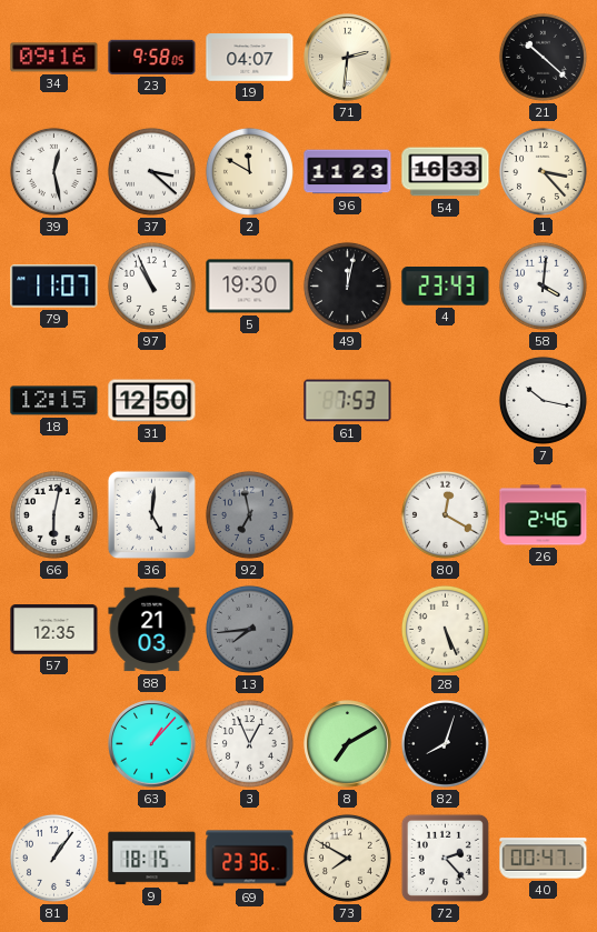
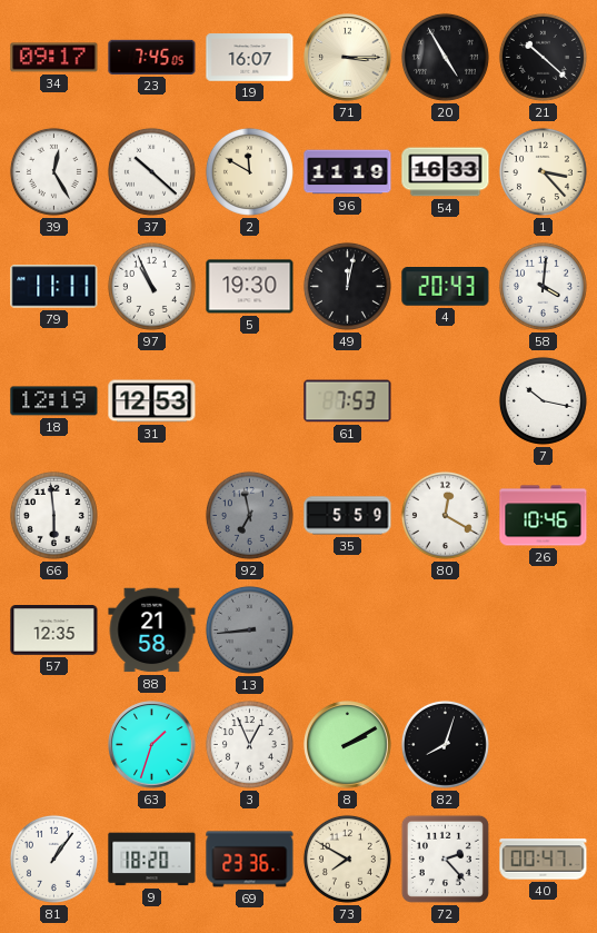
34: 09:16 -> 09:17
23: 9:58 -> 7:45
19: 04:07 -> 16:07
71: 2:31 -> 3:15
20: none -> 4:55
39: 12:28 -> 12:25
37: 3:22 -> 10:22
96: 11:23 -> 11:19
79: 11:07 -> 11:11
4: 23:43 -> 20:43
18: 12:15 -> 12:19
31: 12:50 -> 12:53
66: 6:02 -> 5:59
36: 5:01 -> none
35: none -> 5:59
26: 2:46 -> 10:46
88: 21:03 -> 21:58
13: 7:44 -> 8:44
28: 5:26 -> none
63: 1:07 -> 1:33
8: 7:10 -> 2:10
9: 18:15 -> 18:20
